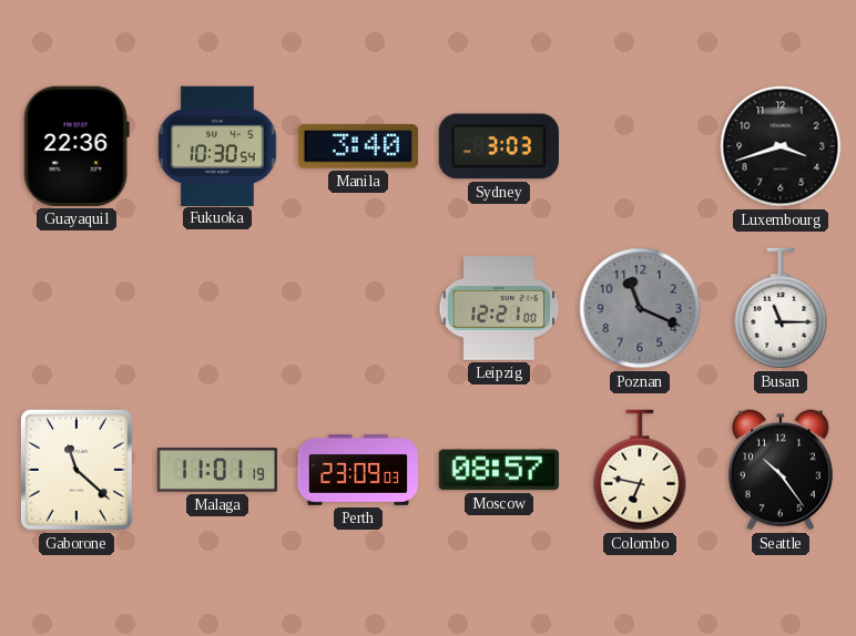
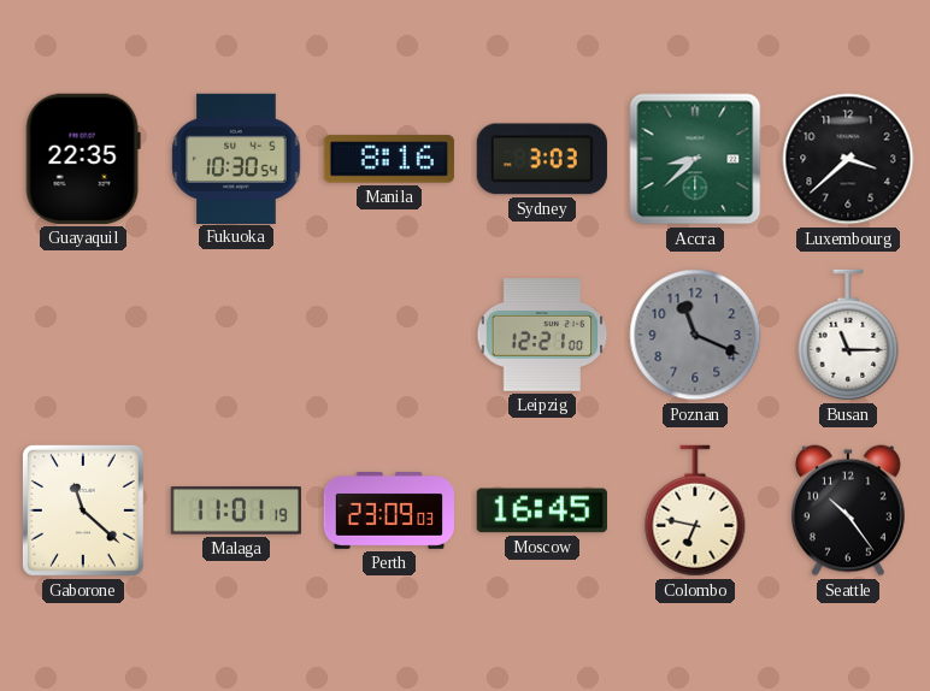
Guayaquil: 22:36 -> 22:35
Manila: 3:40 -> 8:16
Accra: none -> 8:38
Luxembourg: 3:42 -> 3:38
Moscow: 08:57 -> 16:45
